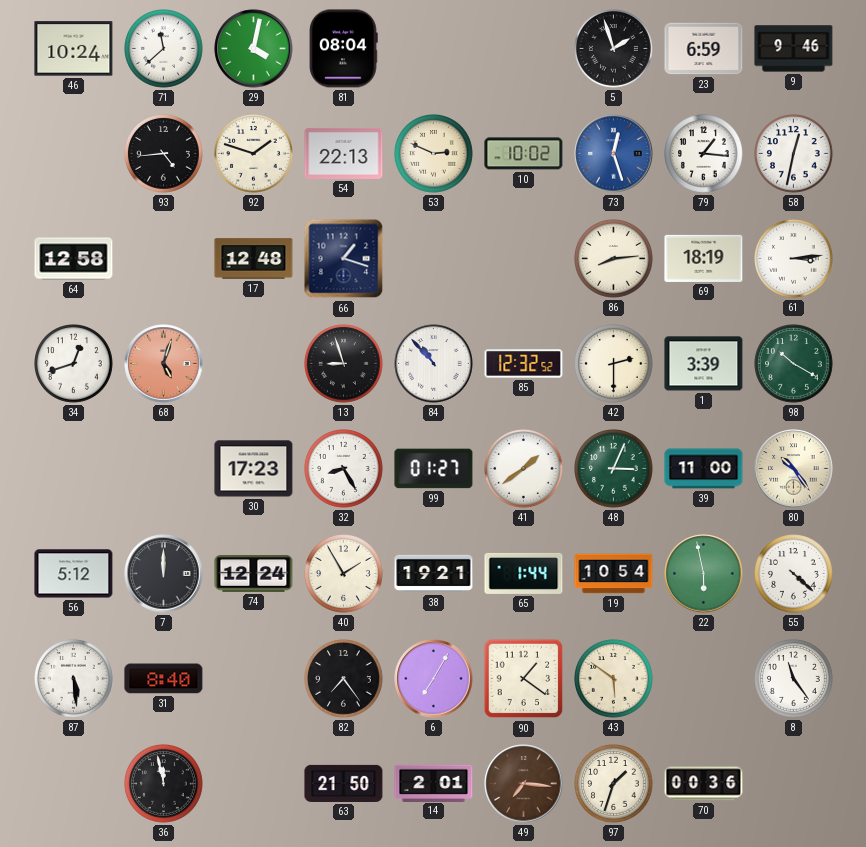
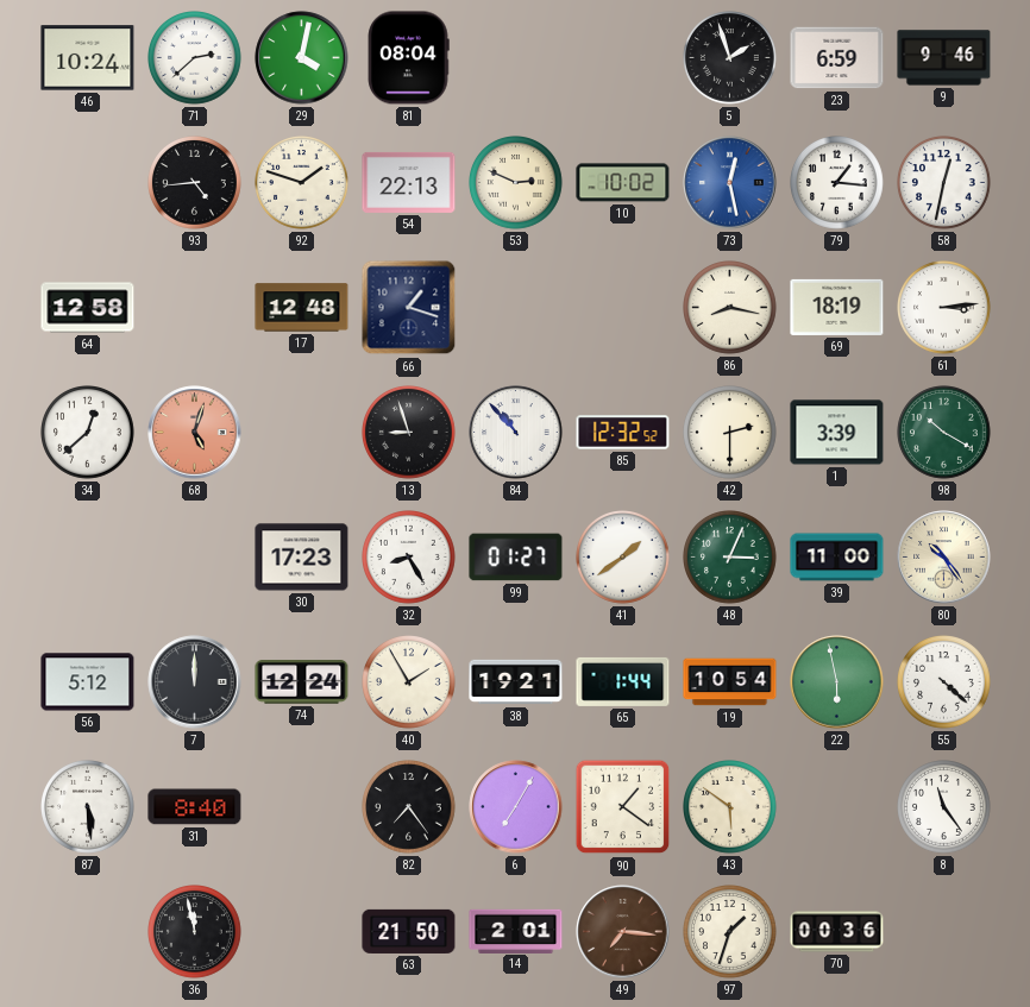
71: 11:38 -> 2:38
73: 12:27 -> 12:28
86: 8:14 -> 8:17
34: 12:42 -> 12:38
